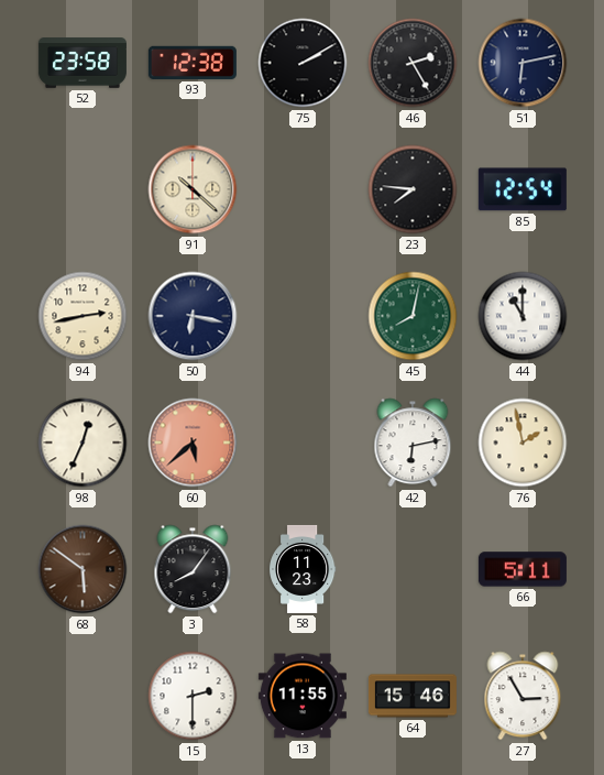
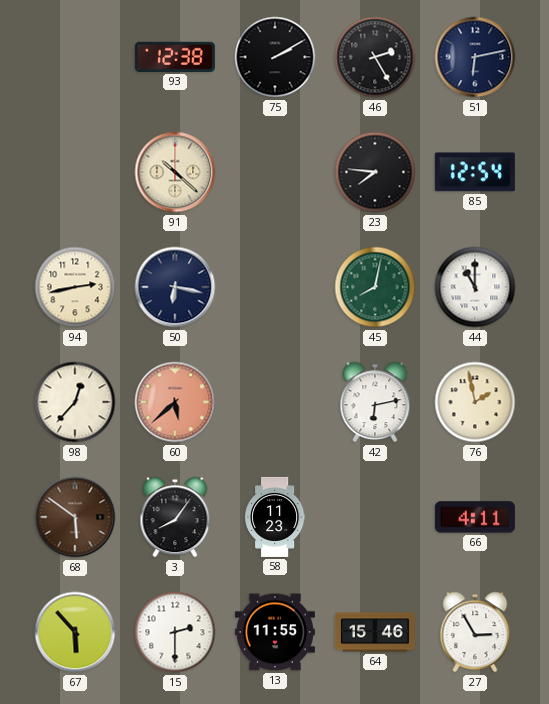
52: 23:58 -> none
98: 12:34 -> 12:37
66: 5:11 -> 4:11
67: none -> 5:53
